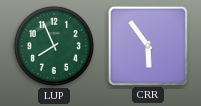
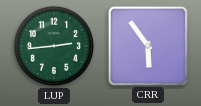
LUP: 7:56 -> 2:44
